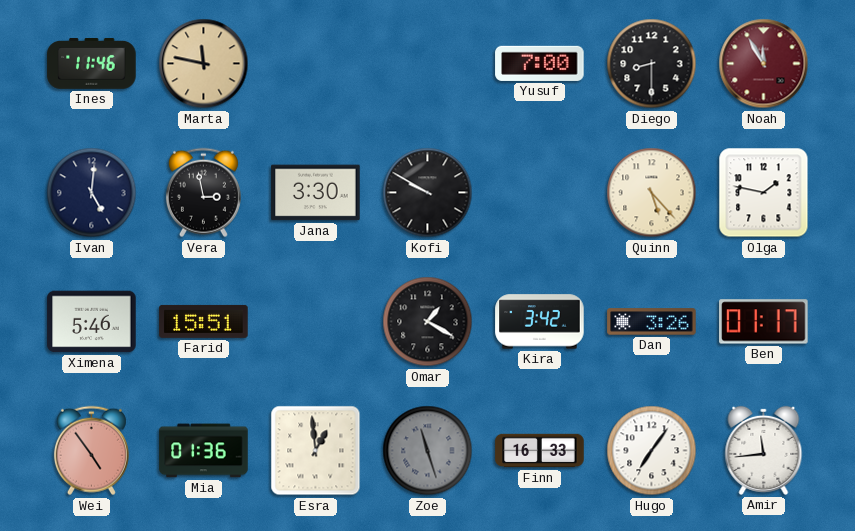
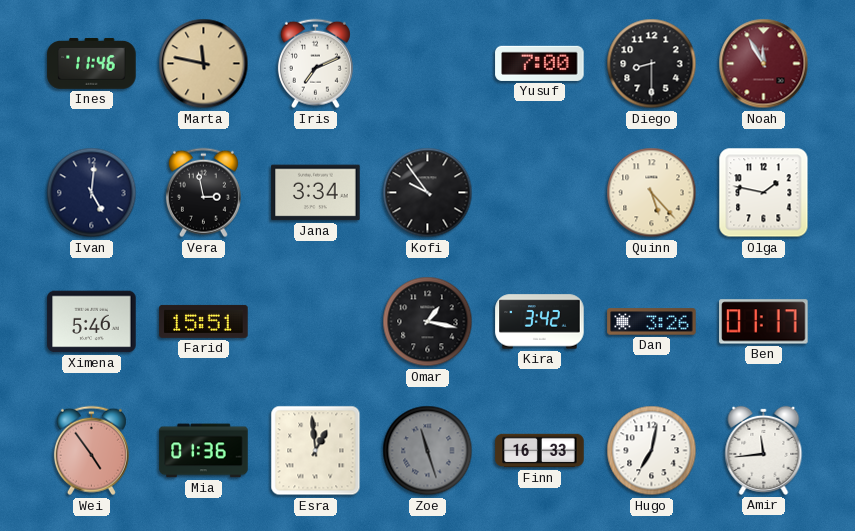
Iris: none -> 7:11
Jana: 3:30 -> 3:34
Kofi: 9:50 -> 9:54
Omar: 1:20 -> 1:17
Hugo: 7:06 -> 7:02
